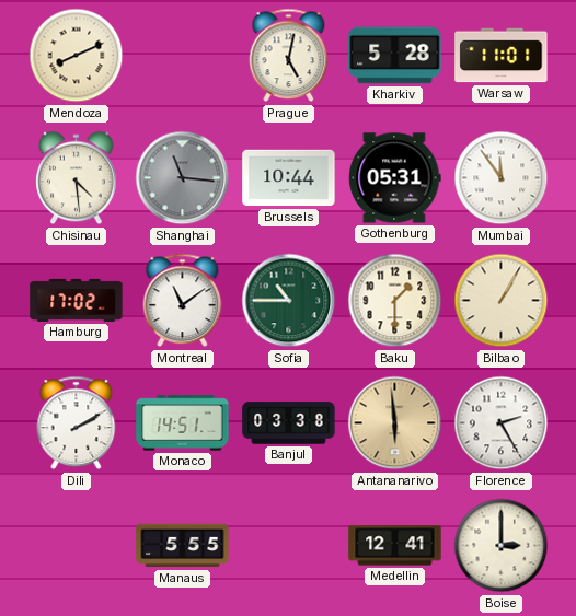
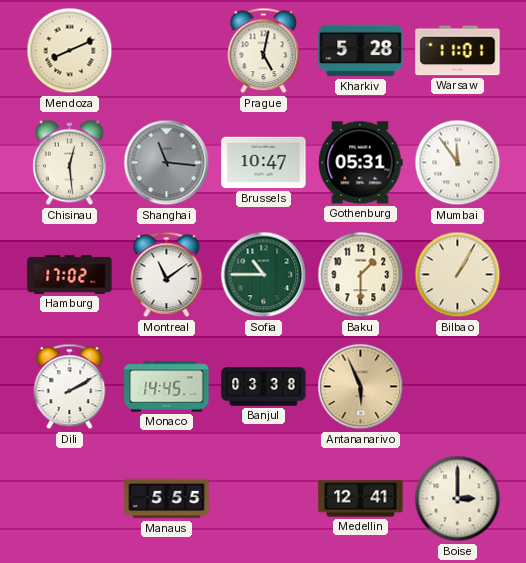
Chisinau: 4:29 -> 12:29
Brussels: 10:44 -> 10:47
Monaco: 14:51 -> 14:45
Antananarivo: 5:59 -> 5:56
Florence: 2:25 -> none
